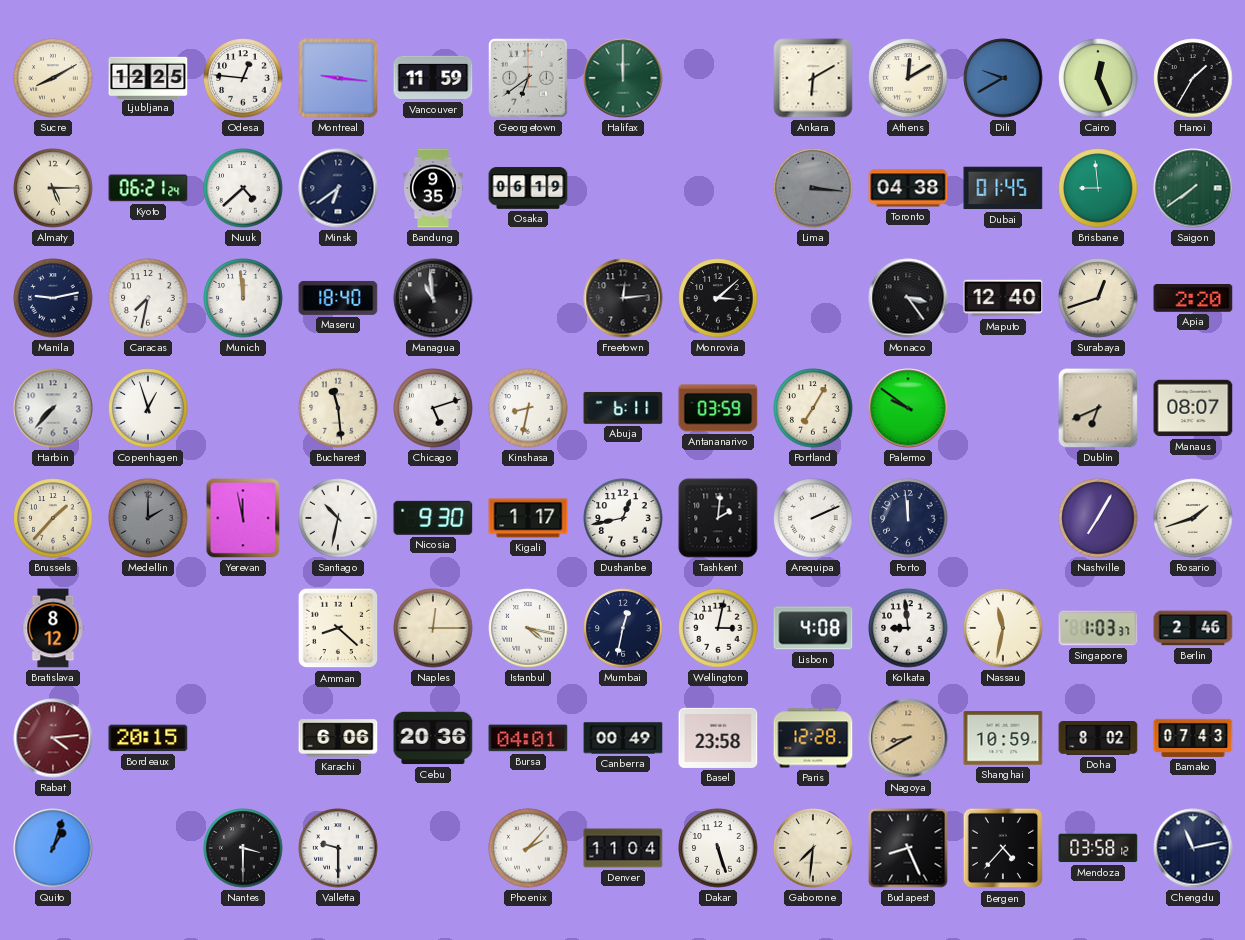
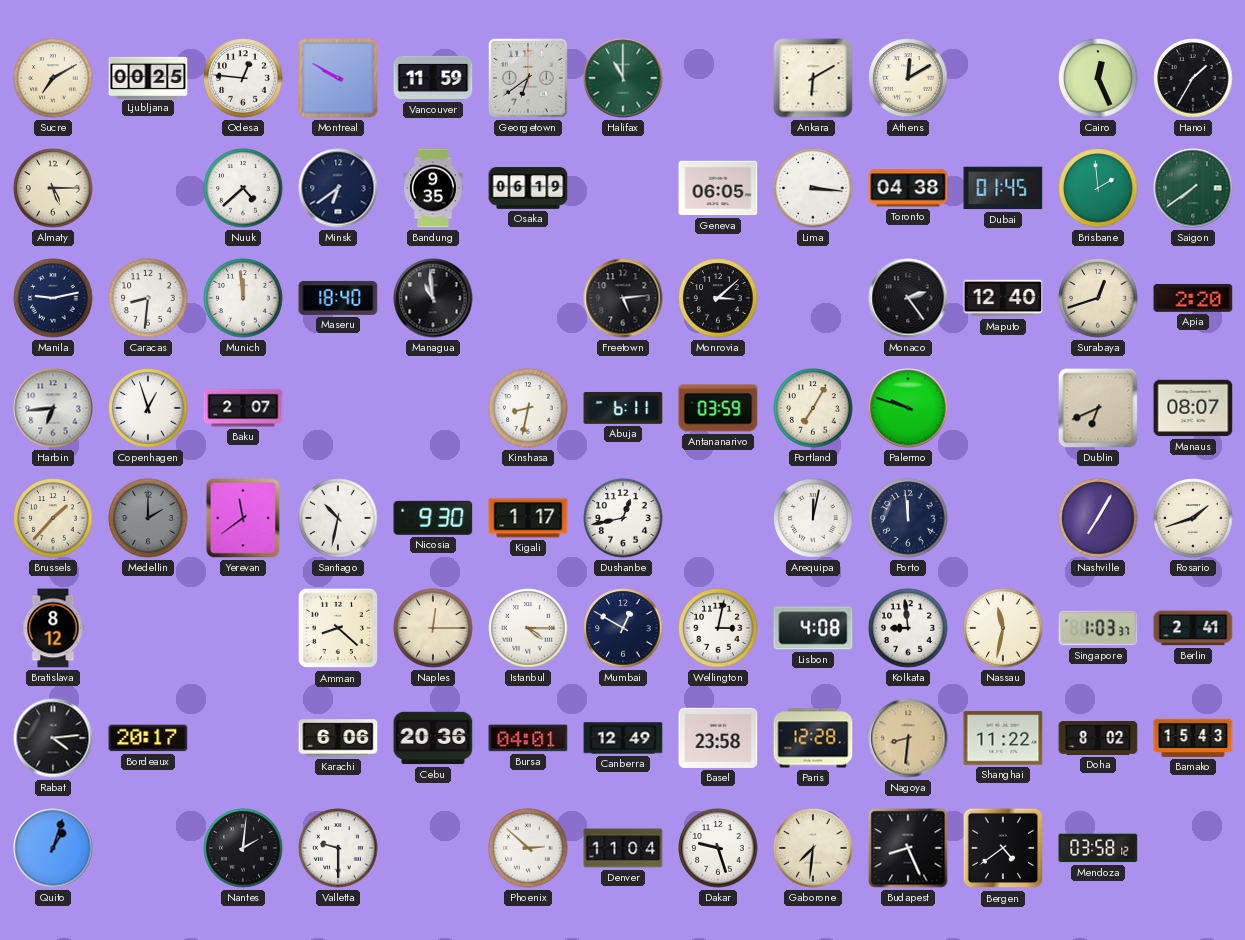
Sucre: 8:10 -> 7:10
Ljubljana: 12:25 -> 00:25
Montreal: 9:16 -> 9:50
Halifax: 12:00 -> 11:00
Dili: 9:40 -> none
Kyoto: 06:21 -> none
Geneva: none -> 06:05
Lima dial: grey -> white
Brisbane: 8:59 -> 1:59
Caracas: 7:32 -> 8:31
Freetown: 12:14 -> 5:14
Monaco: 3:24 -> 2:24
Harbin: 7:37 -> 6:44
Baku: none -> 2:07
Bucharest: 11:29 -> none
Chicago: 5:12 -> none
Palermo: 9:51 -> 9:48
Yerevan: 11:58 -> 11:39
Tashkent: 2:01 -> none
Arequipa: 2:11 -> 12:02
Istanbul: 4:17 -> 4:15
Mumbai: 12:32 -> 12:50
Berlin: 2:46 -> 2:41
Rabat dial: burgundy -> black
Bordeaux: 20:15 -> 20:17
Canberra: 00:49 -> 12:49
Nagoya: 8:40 -> 8:31
Shanghai: 10:59 -> 11:22
Bamako: 07:43 -> 15:43
Nantes: 3:30 -> 2:01
Phoenix: 2:07 -> 2:52
Dakar: 5:27 -> 9:27
Bergen: 4:37 -> 4:39
Chengdu: 11:13 -> none
